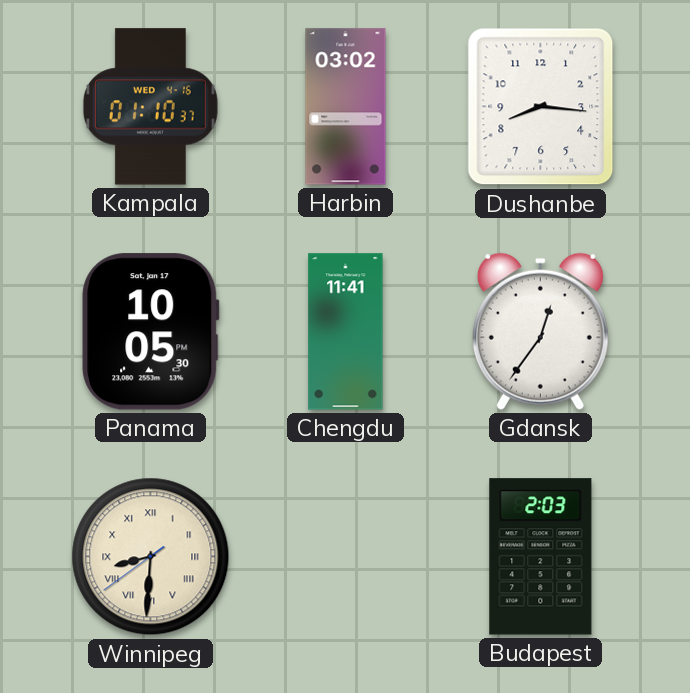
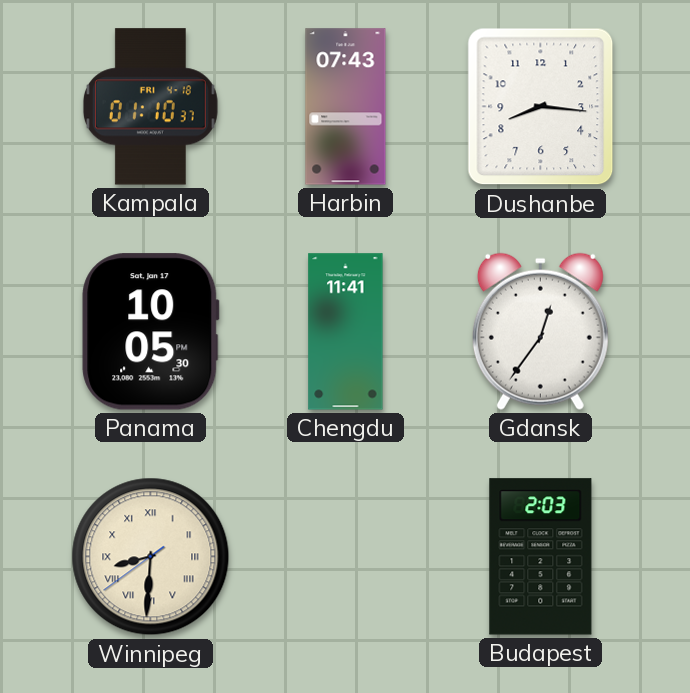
Kampala date: WED 4-16 -> FRI 4-18
Harbin: 03:02 -> 07:43
